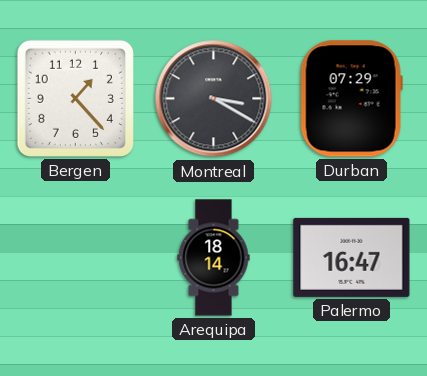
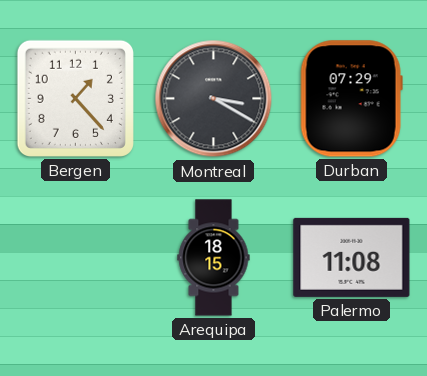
Arequipa: 18:14 -> 18:15
Palermo: 16:47 -> 11:08
